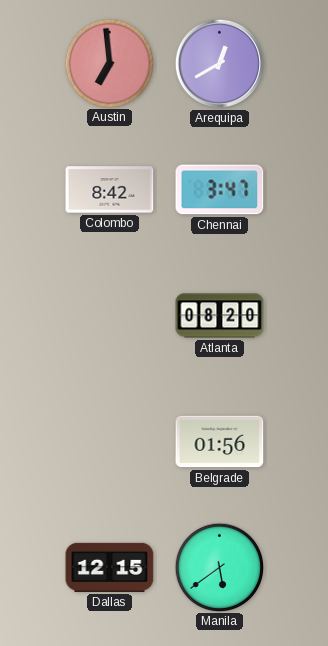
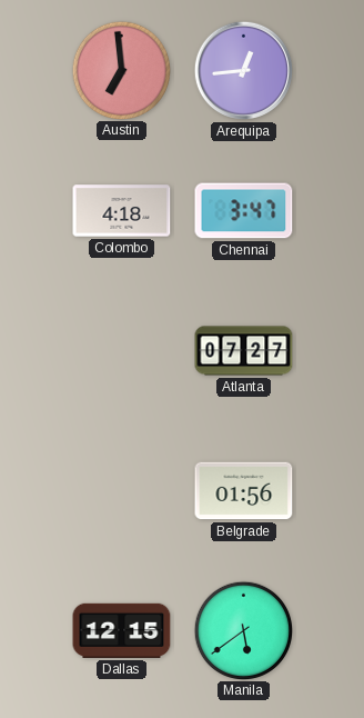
Arequipa: 12:40 -> 12:44
Colombo: 8:42 -> 4:18
Atlanta: 08:20 -> 07:27
